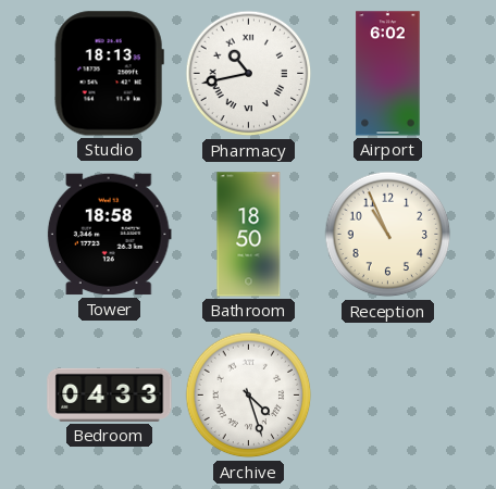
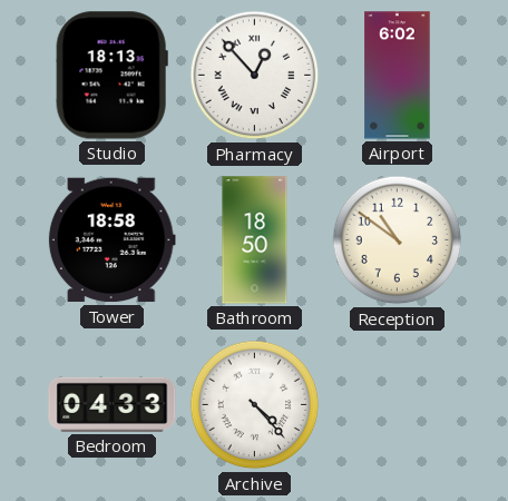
Pharmacy: 10:43 -> 12:53
Reception: 10:56 -> 10:51
Archive: 4:27 -> 4:23
